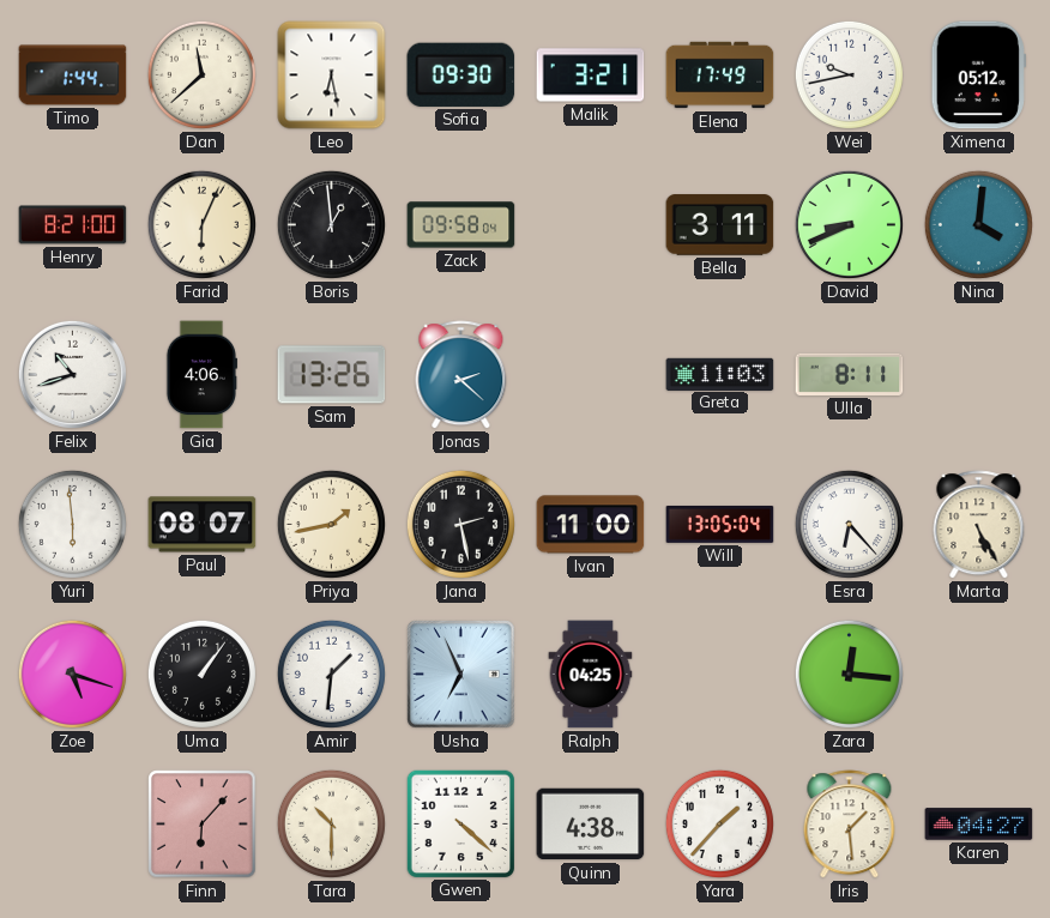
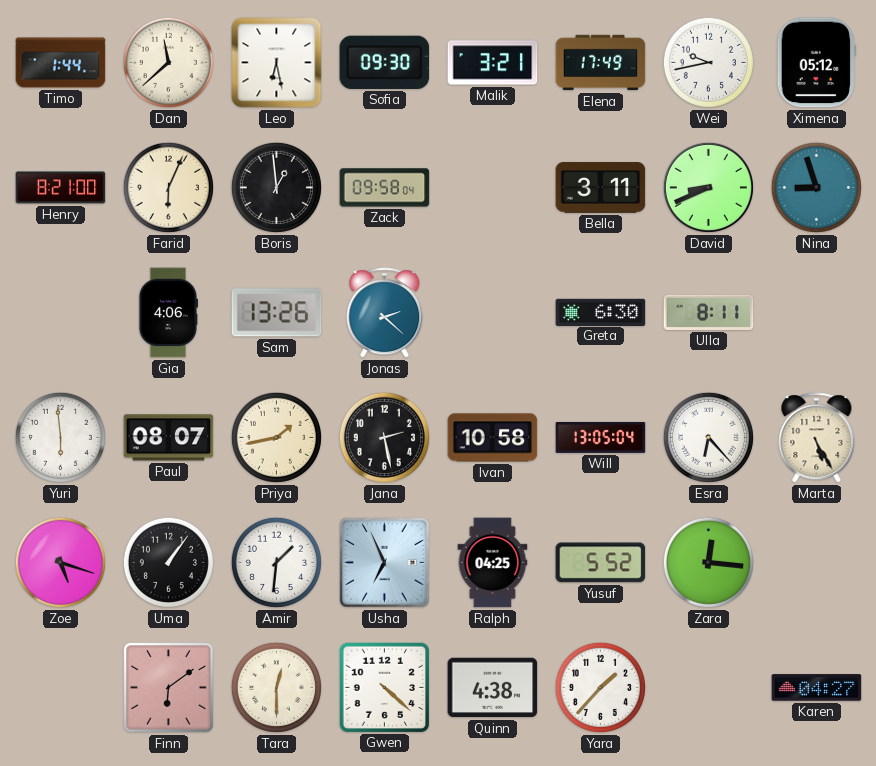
Nina: 4:01 -> 8:57
Felix: 10:42 -> none
Greta: 11:03 -> 6:30
Ivan: 11:00 -> 10:58
Yusuf: none -> 5:52
Finn: 6:07 -> 6:09
Tara: 10:30 -> 12:30
Iris: 1:29 -> none
